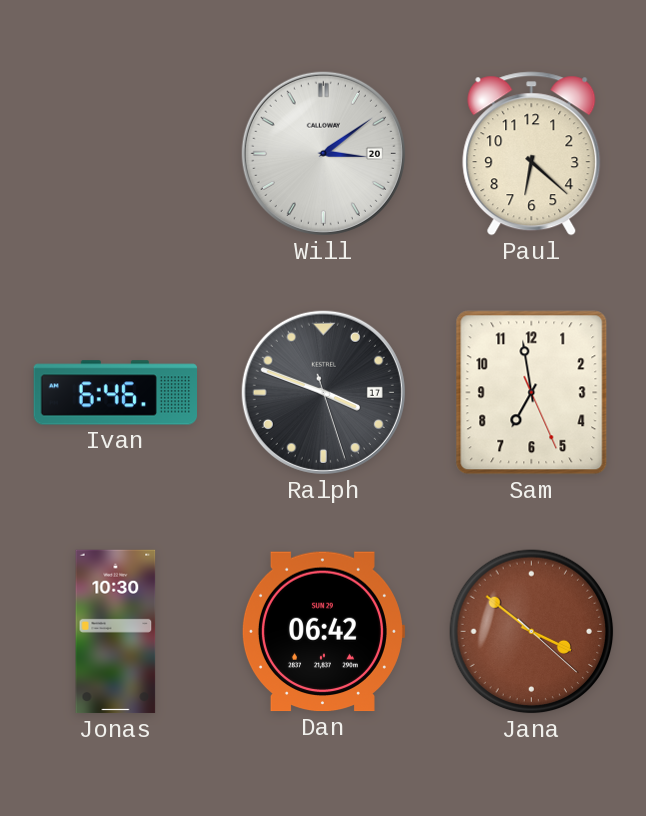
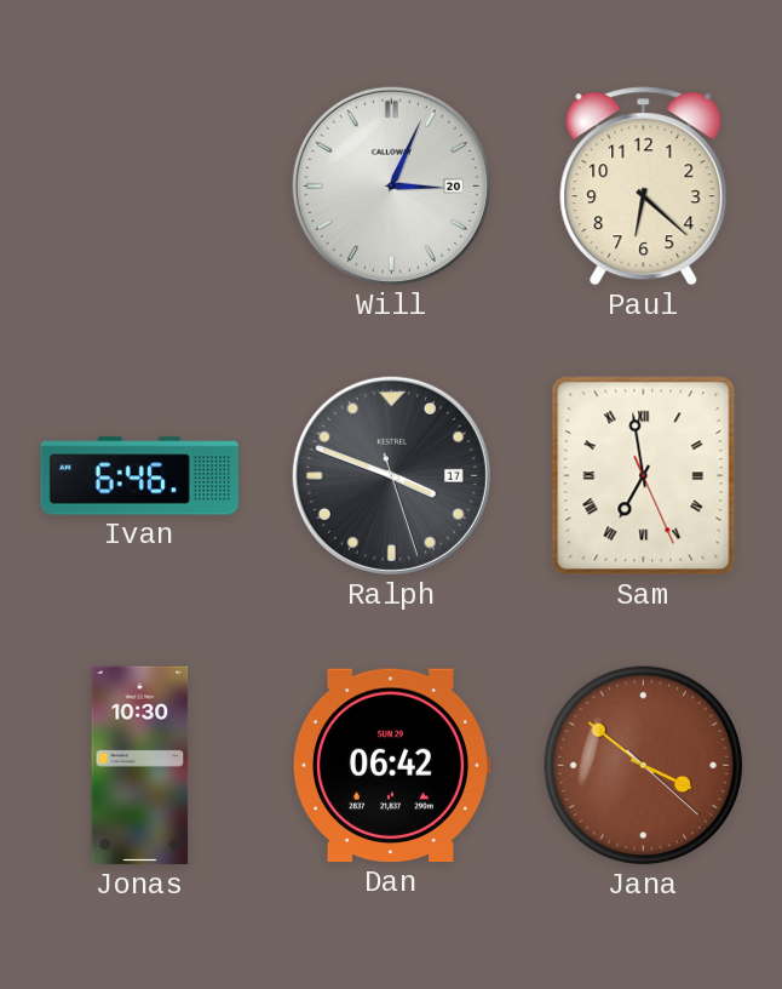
Will: 3:09 -> 3:04
Sam numerals: Arabic -> Roman
